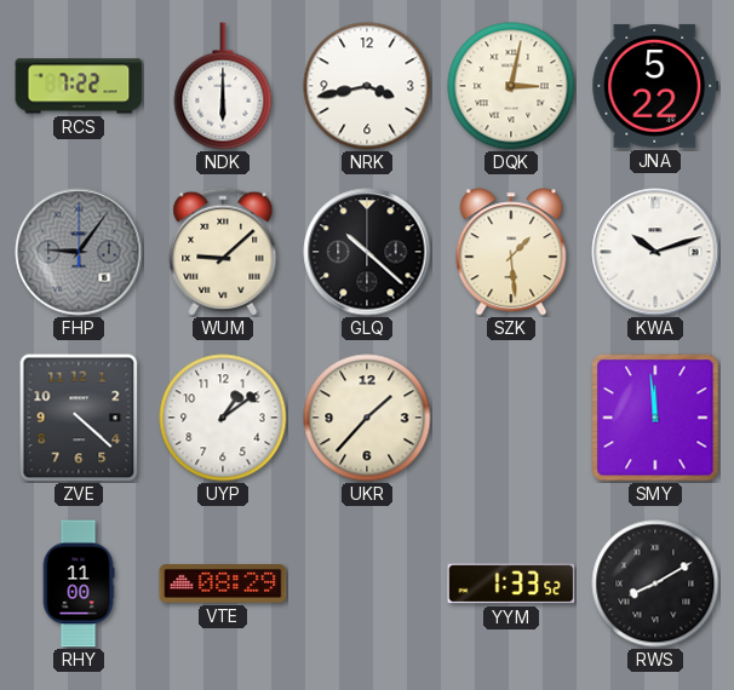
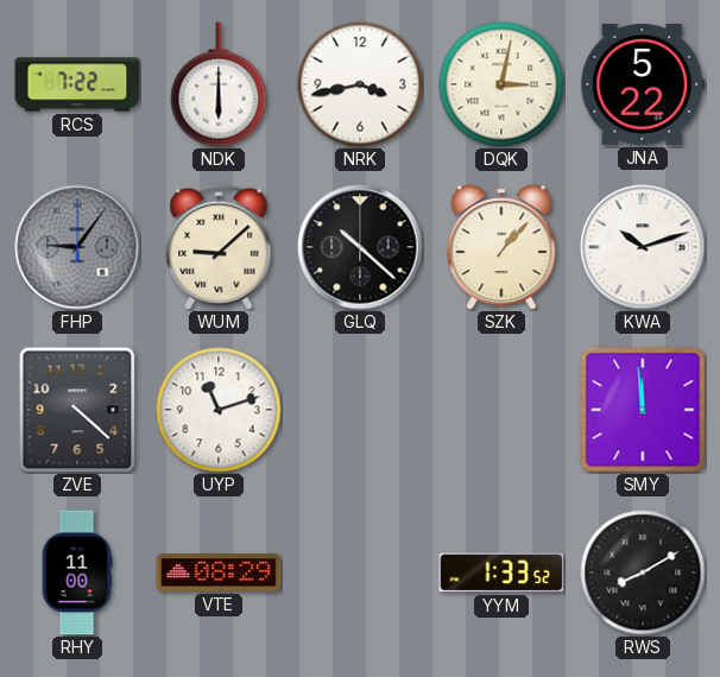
SZK: 1:29 -> 1:07
UYP: 1:09 -> 11:12
UKR: 1:37 -> none
